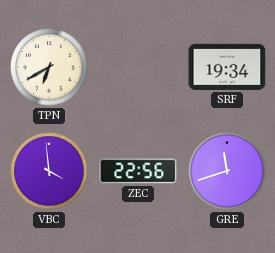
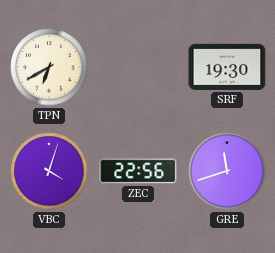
SRF: 19:34 -> 19:30
VBC: 3:59 -> 4:03
